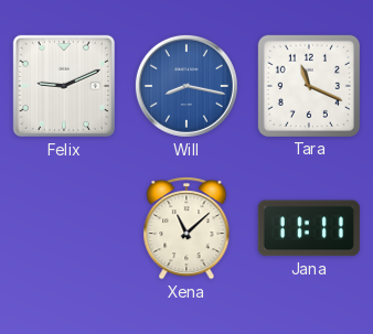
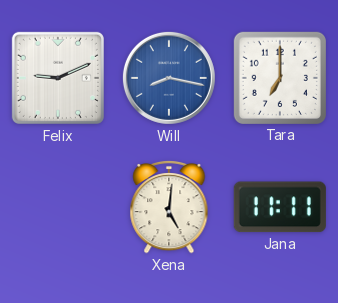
Tara: 11:19 -> 7:00
Xena: 11:08 -> 5:01
